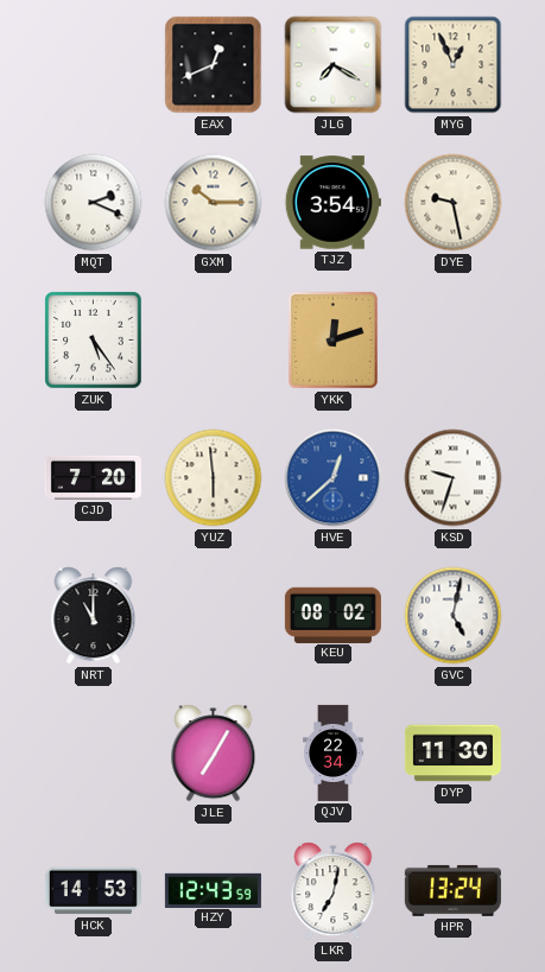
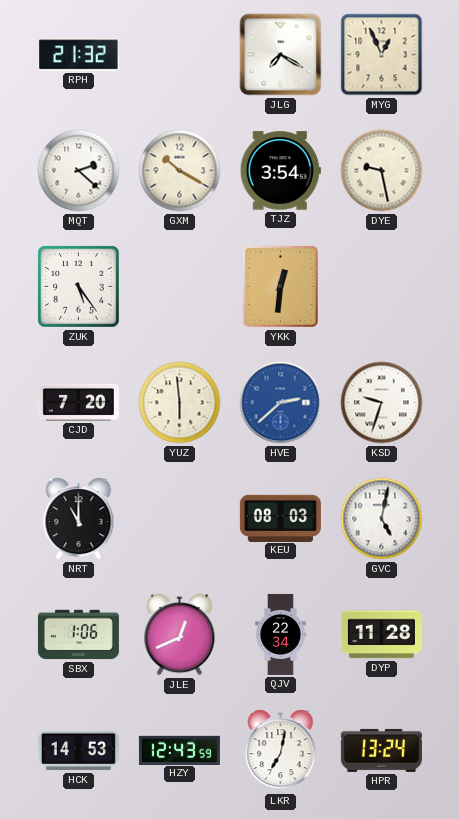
RPH: none -> 21:32
EAX: 12:41 -> none
MQT: 2:19 -> 2:22
GXM: 10:15 -> 10:20
YKK: 12:12 -> 12:31
HVE: 12:38 -> 2:38
KEU: 08:02 -> 08:03
SBX: none -> 1:06
JLE: 7:05 -> 12:41
DYP: 11:30 -> 11:28
